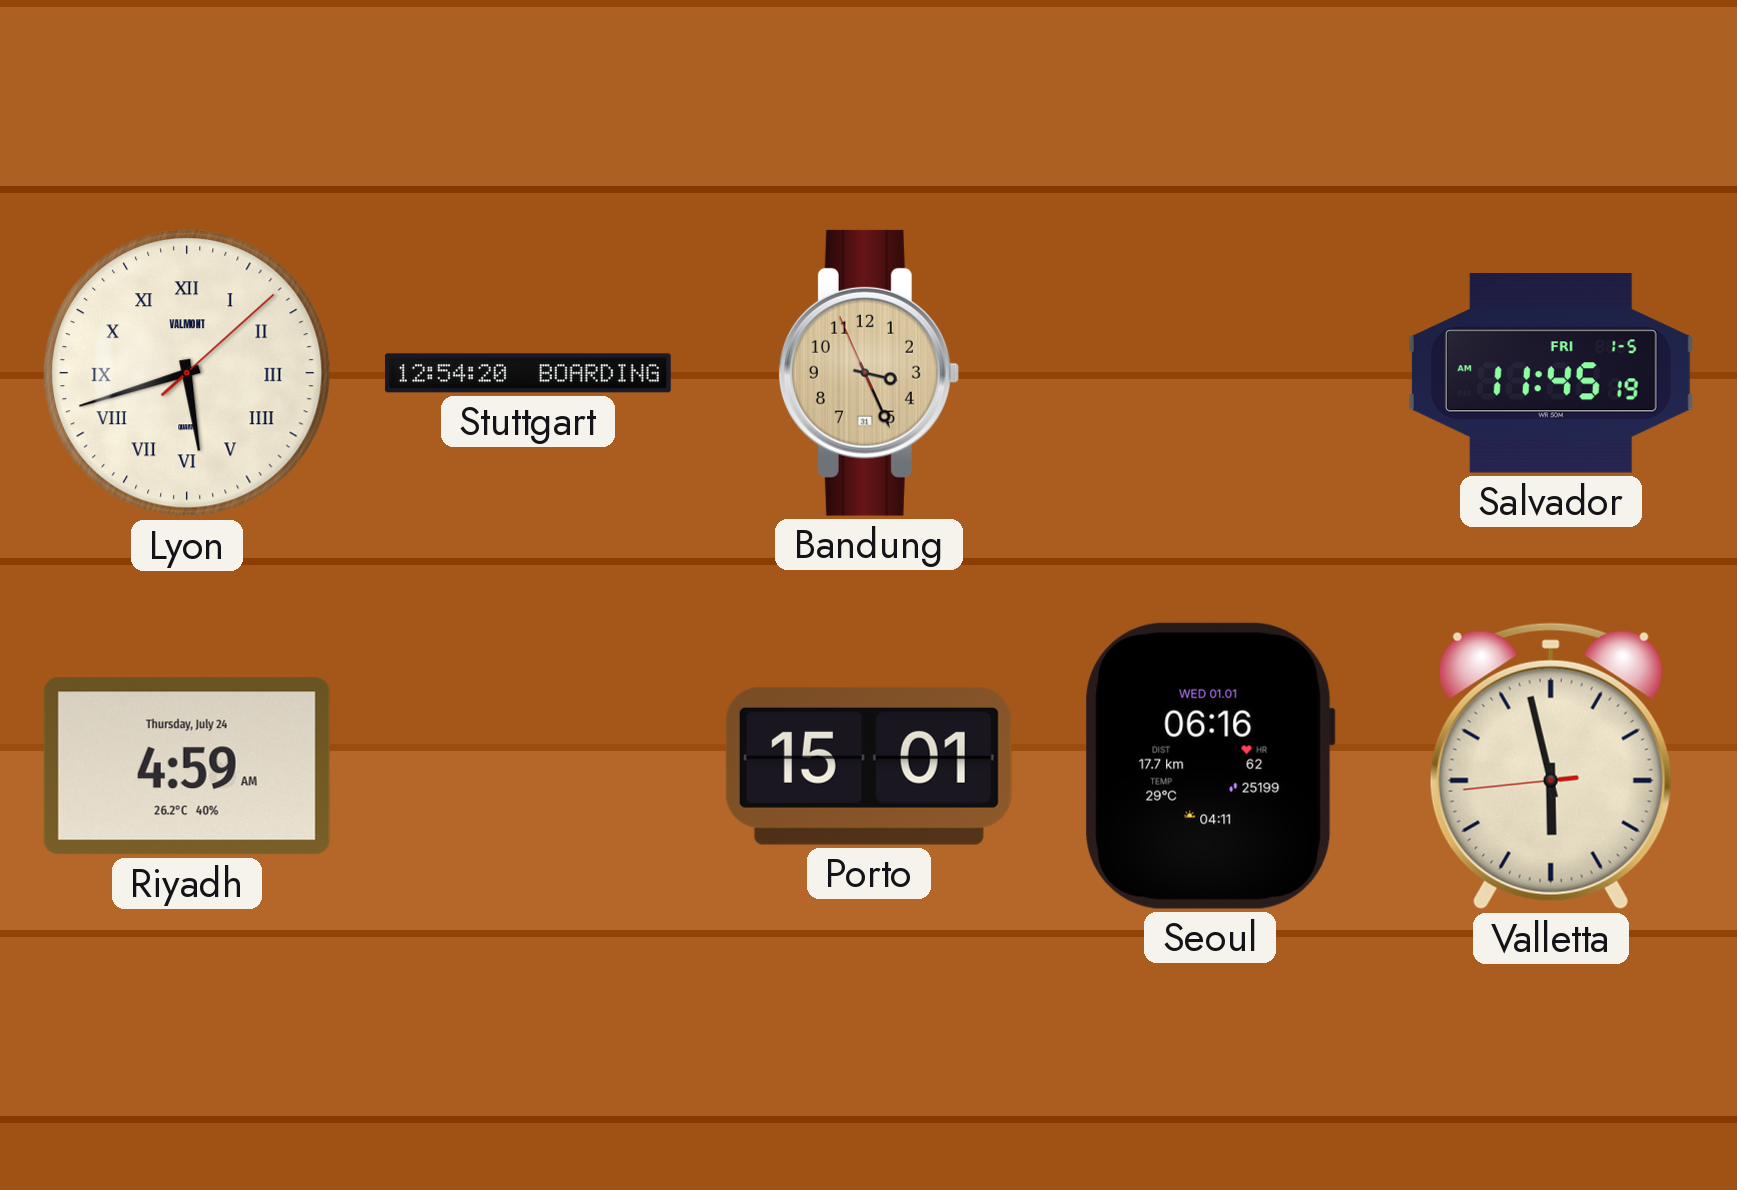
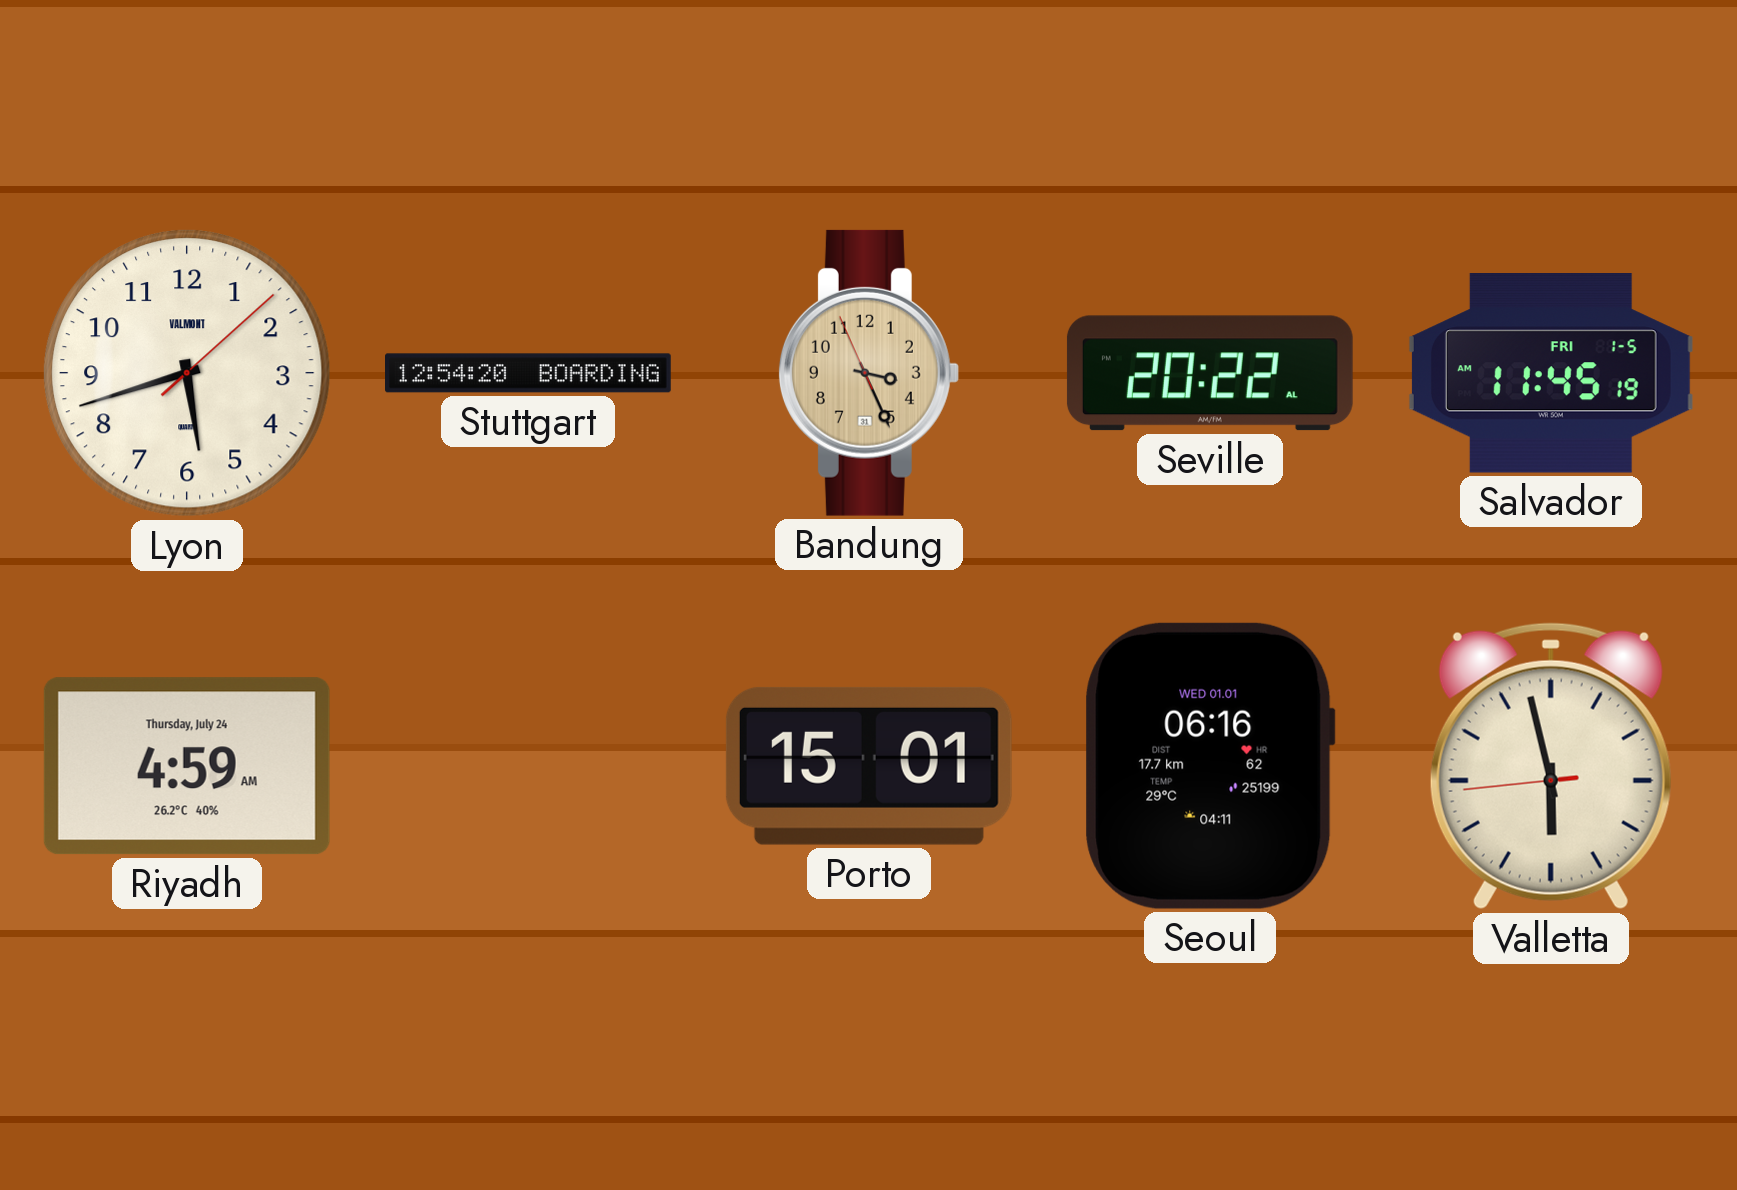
Lyon numerals: Roman -> Arabic
Seville: none -> 20:22
